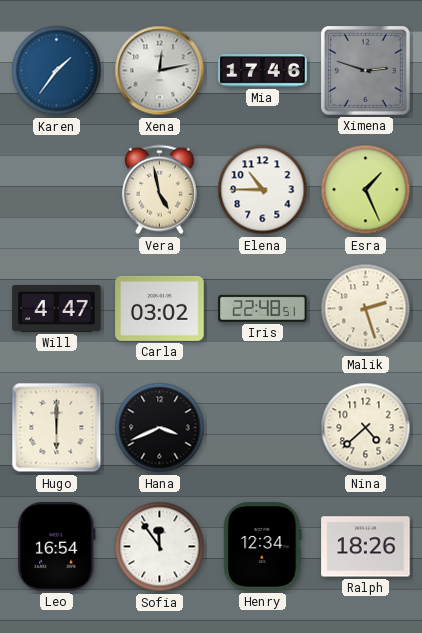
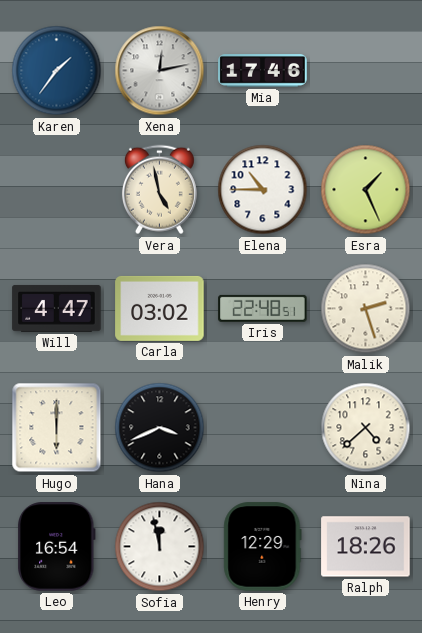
Ximena: 2:48 -> none
Sofia: 11:54 -> 11:58
Henry: 12:34 -> 12:29
